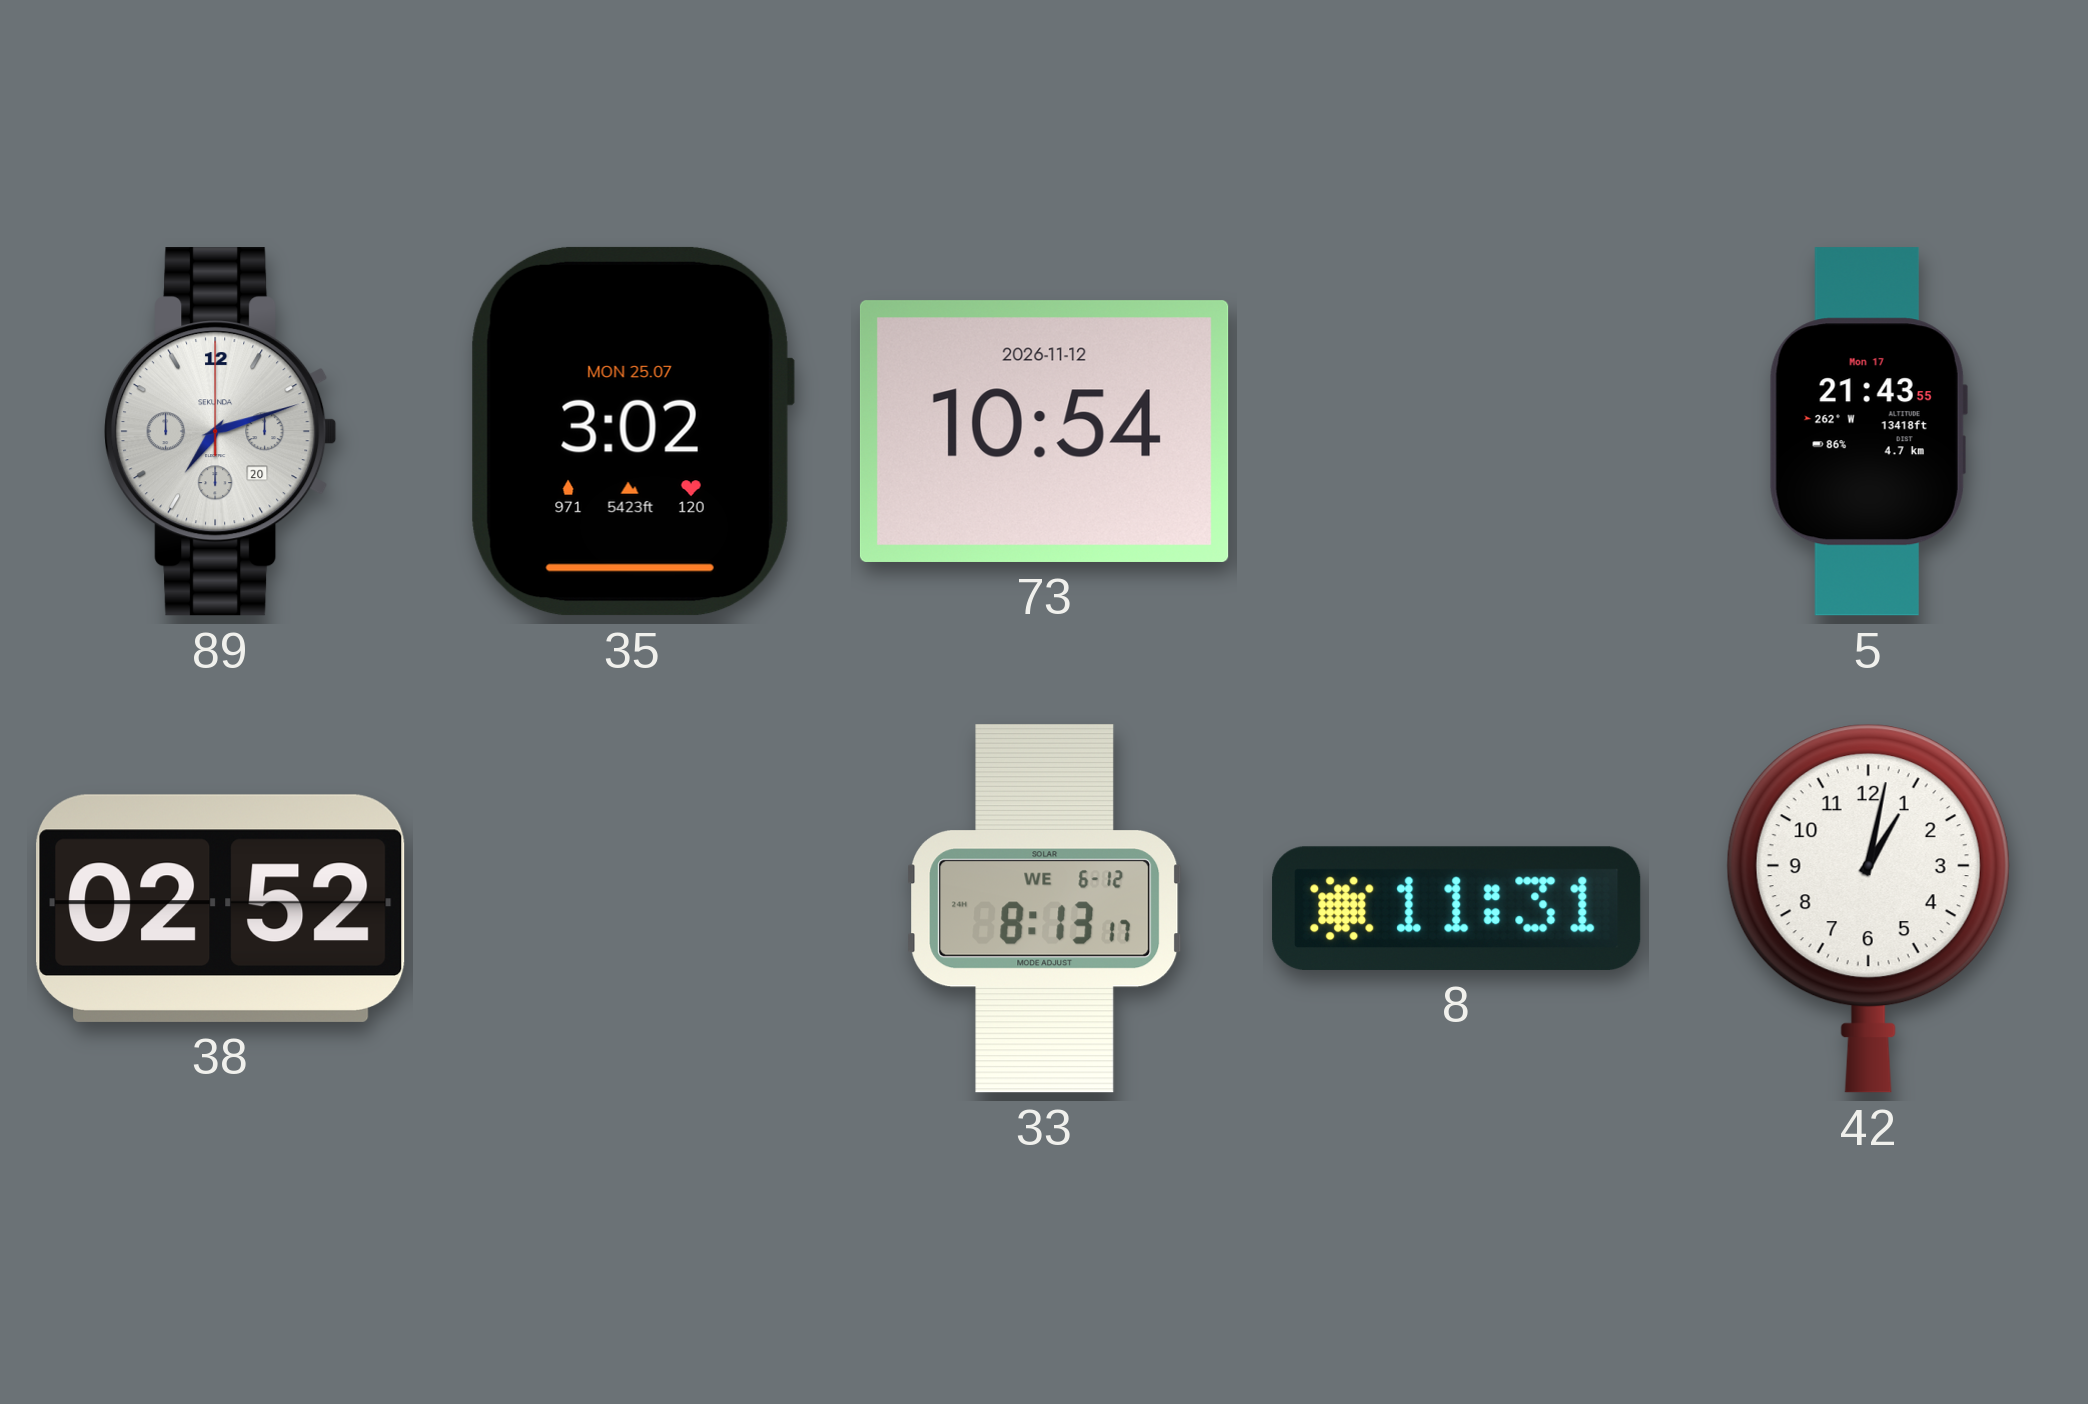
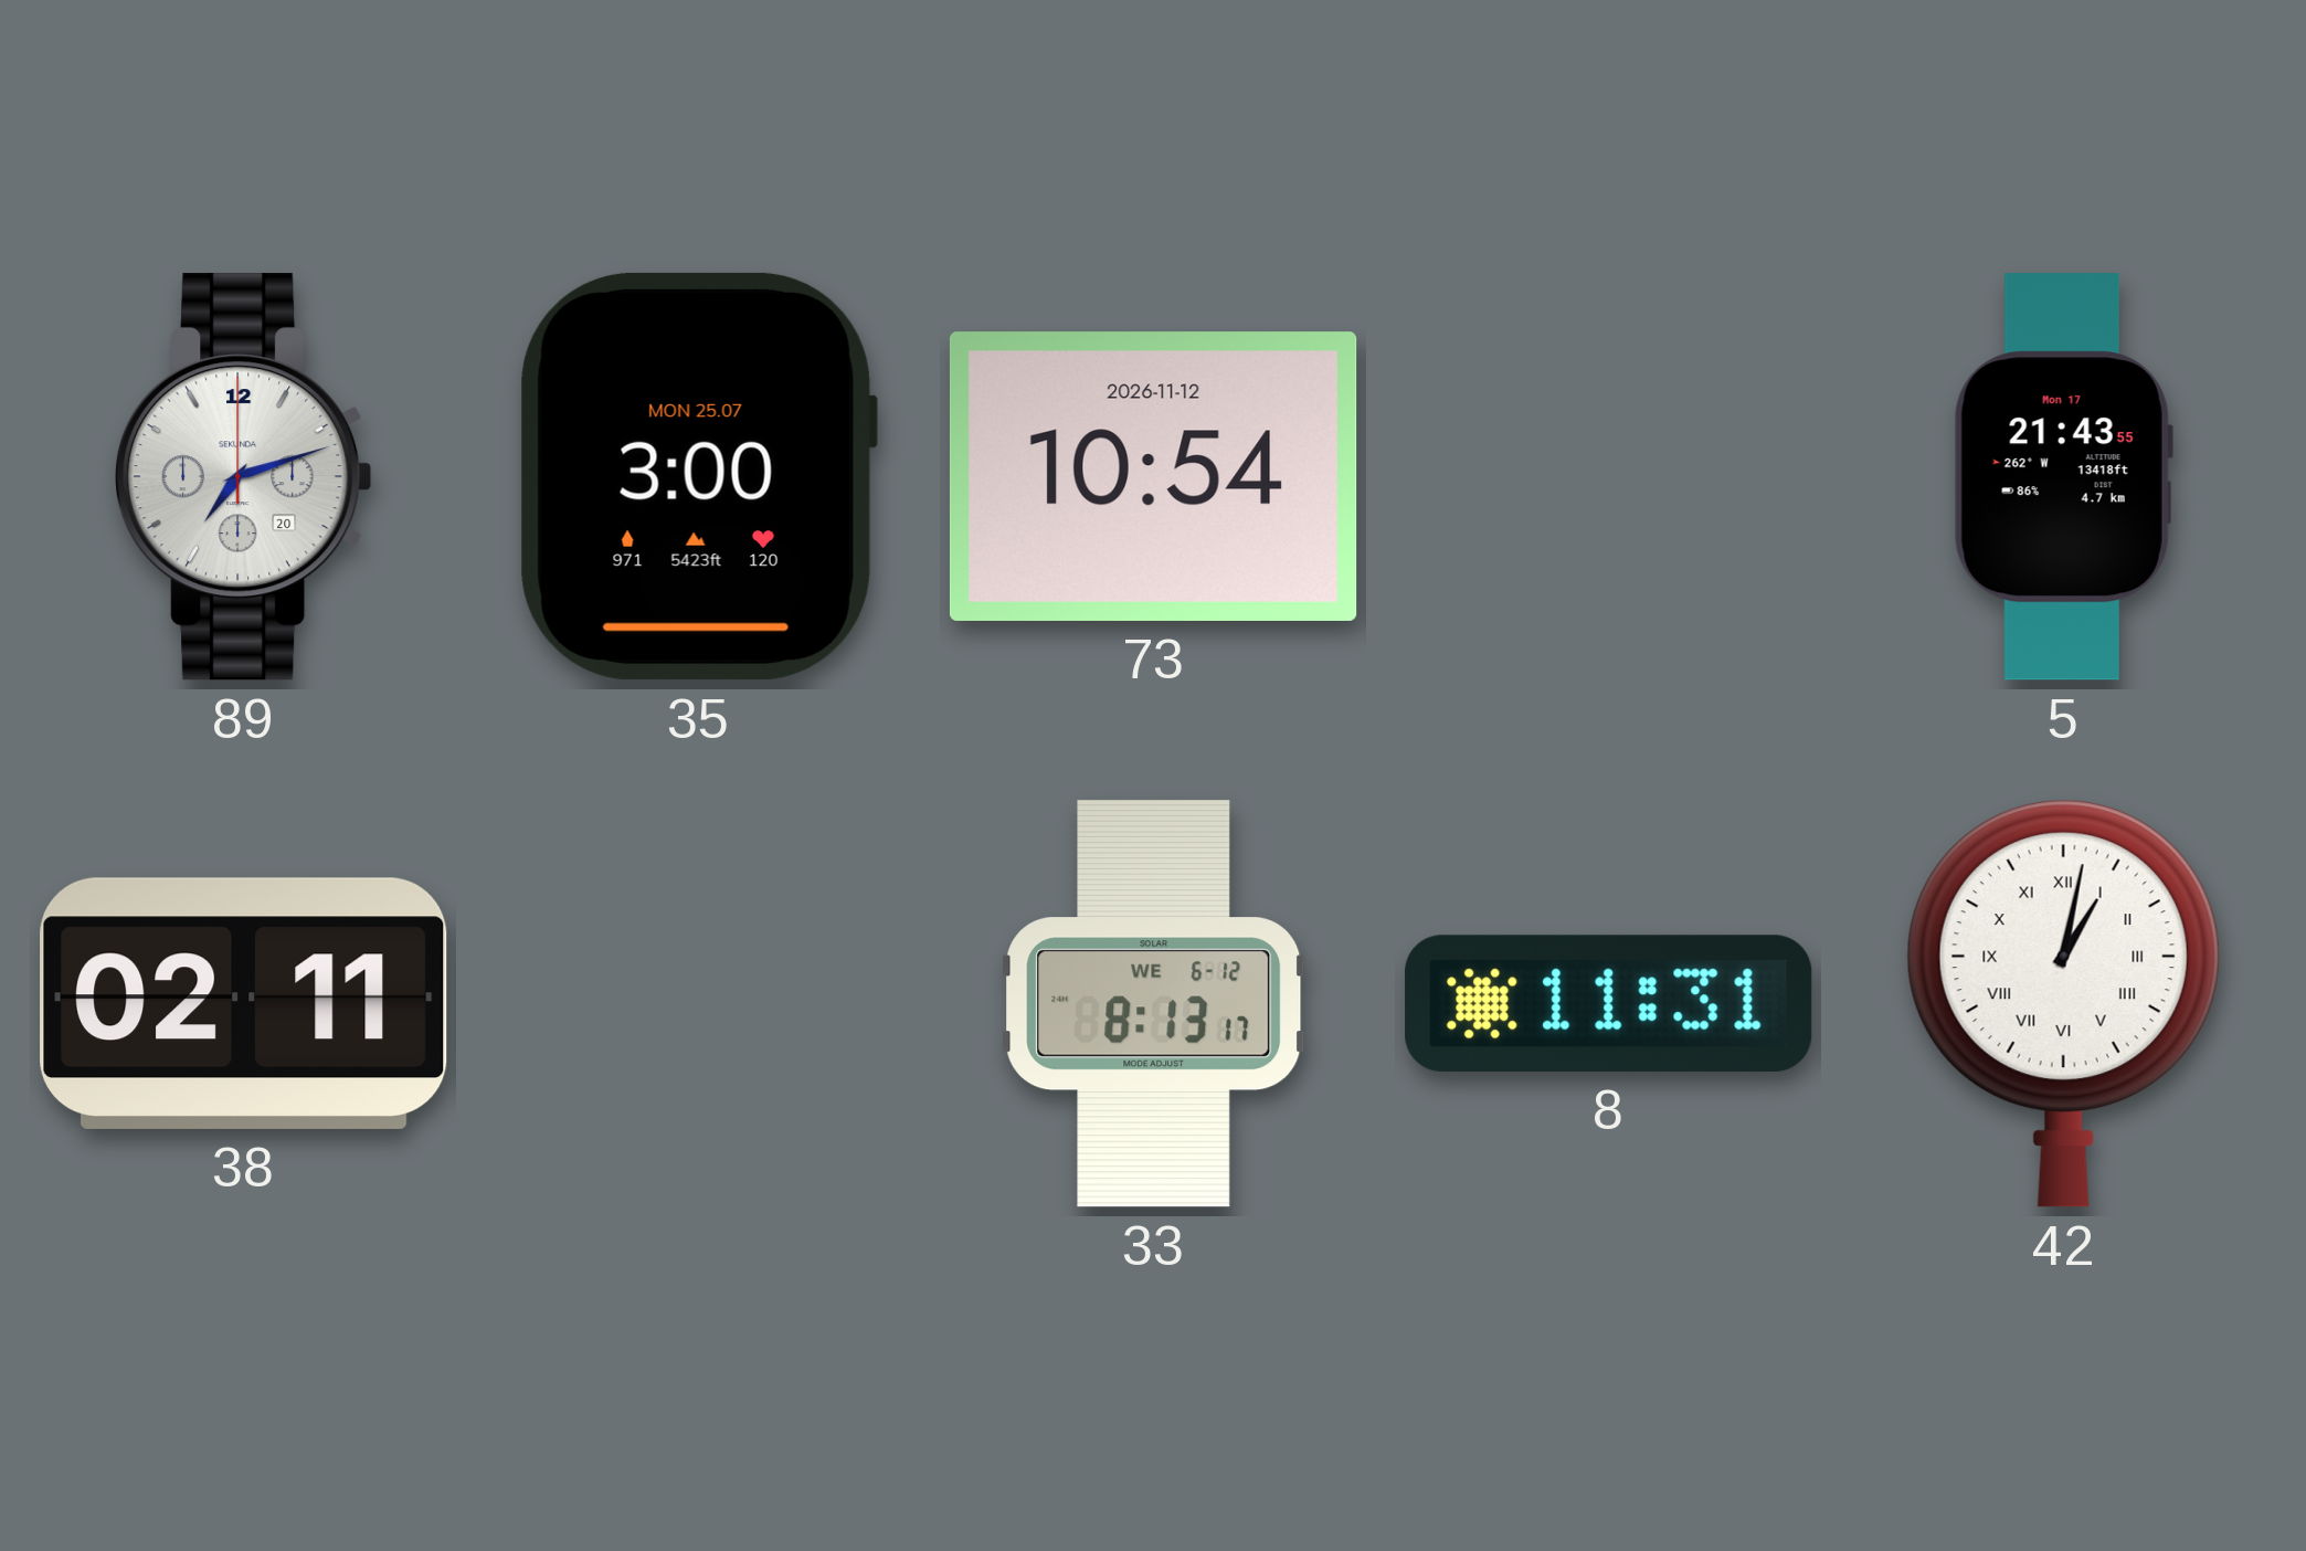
35: 3:02 -> 3:00
38: 02:52 -> 02:11
42 numerals: Arabic -> Roman
